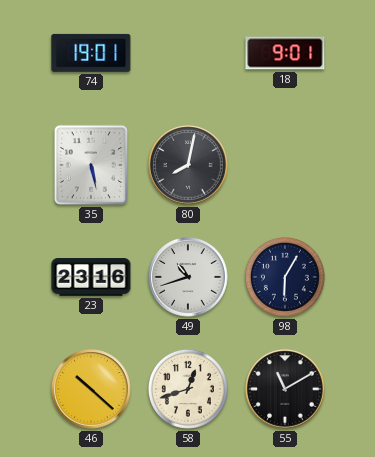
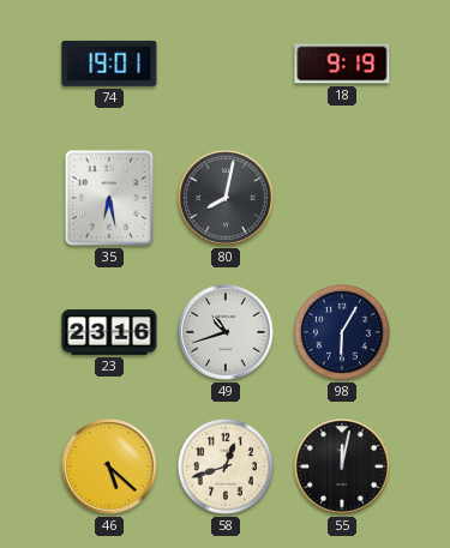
18: 9:01 -> 9:19
35: 5:28 -> 6:28
46: 10:22 -> 5:22
55: 11:10 -> 12:02
